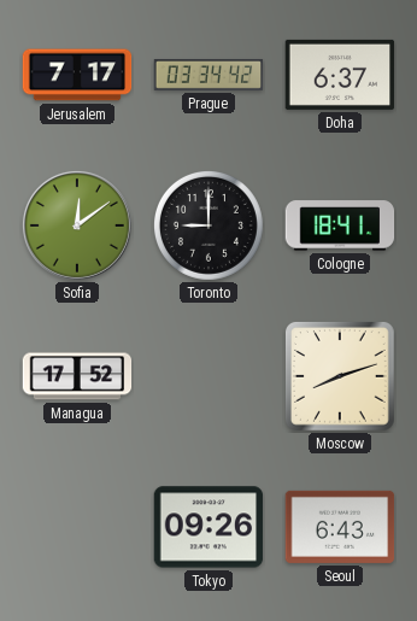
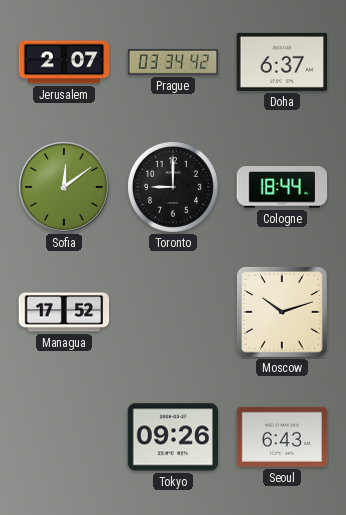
Jerusalem: 7:17 -> 2:07
Cologne: 18:41 -> 18:44
Moscow: 8:12 -> 10:12
